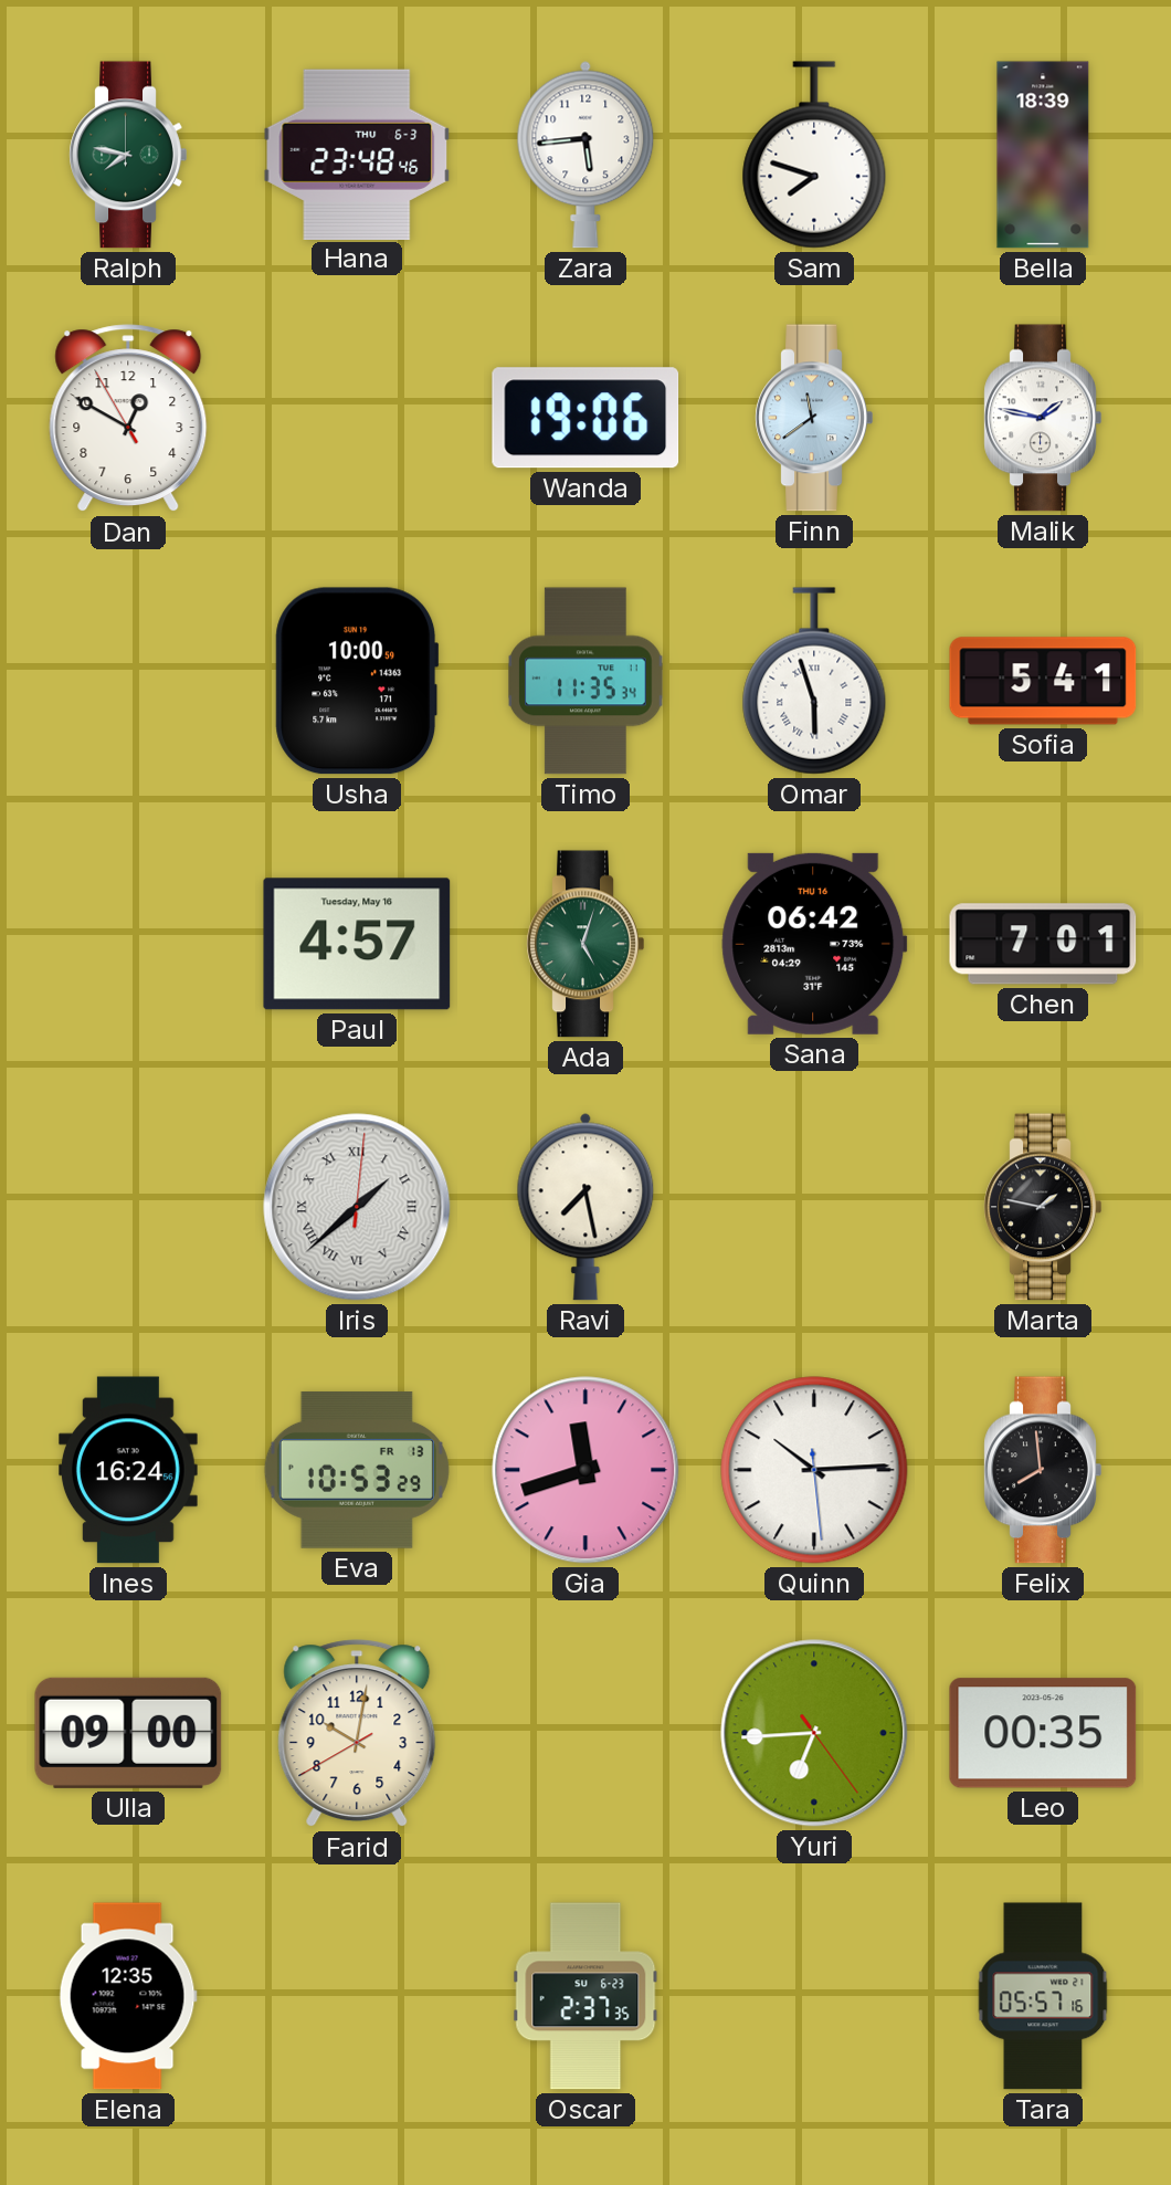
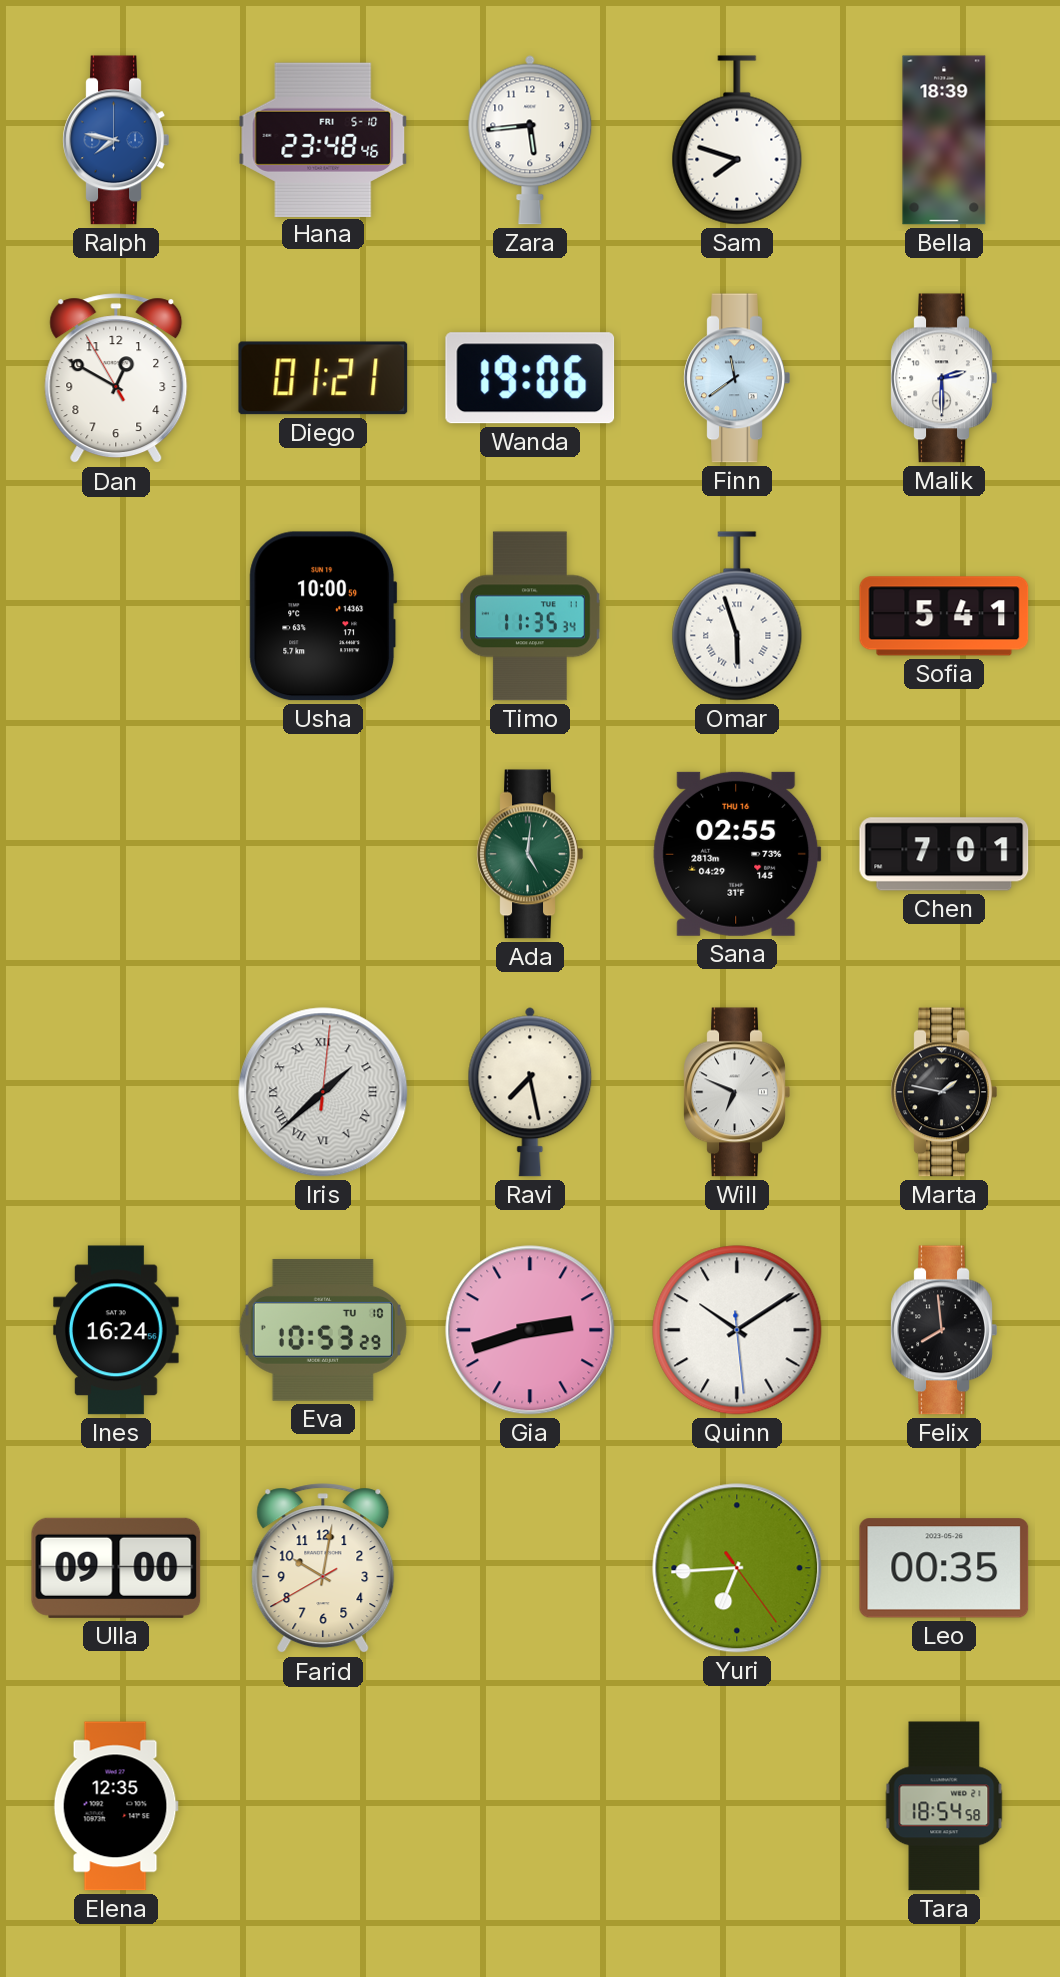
Ralph dial: green -> blue
Hana date: THU 6-3 -> FRI 5-10
Diego: none -> 01:21
Malik: 1:47 -> 2:30
Paul: 4:57 -> none
Ada: 5:03 -> 5:01
Sana: 06:42 -> 02:55
Will: none -> 6:49
Eva date: FR 13 -> TU 10
Gia: 11:42 -> 2:42
Quinn: 10:14 -> 10:09
Oscar: 2:37 -> none
Tara: 05:57 -> 18:54
